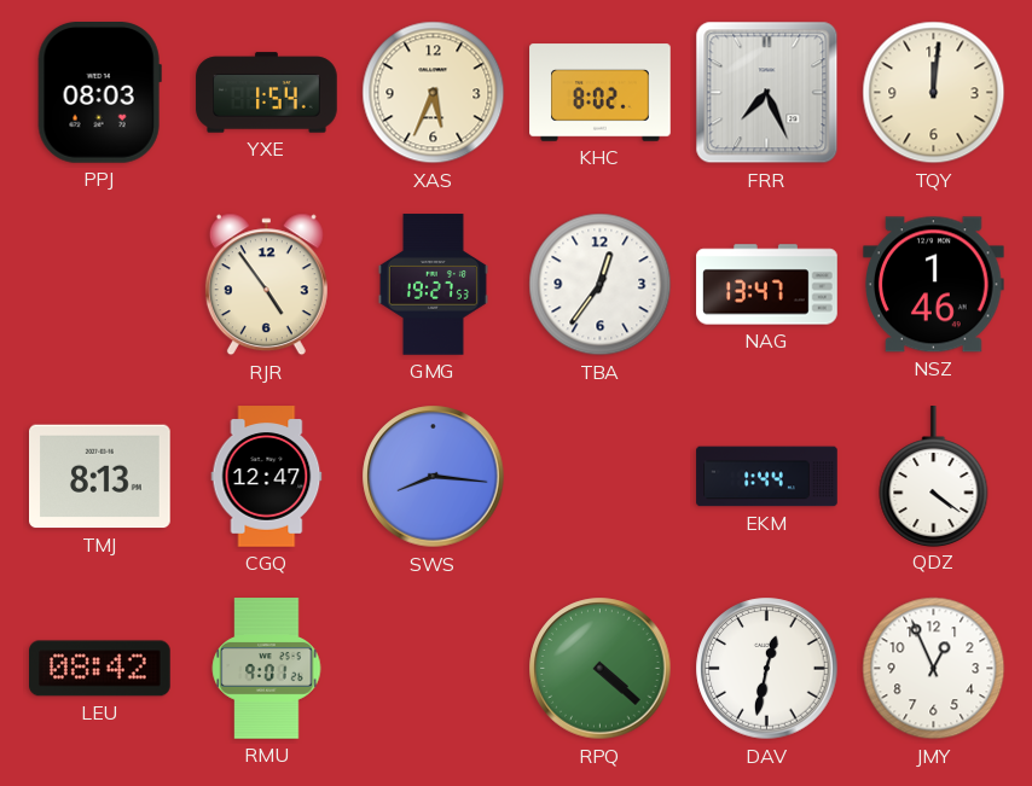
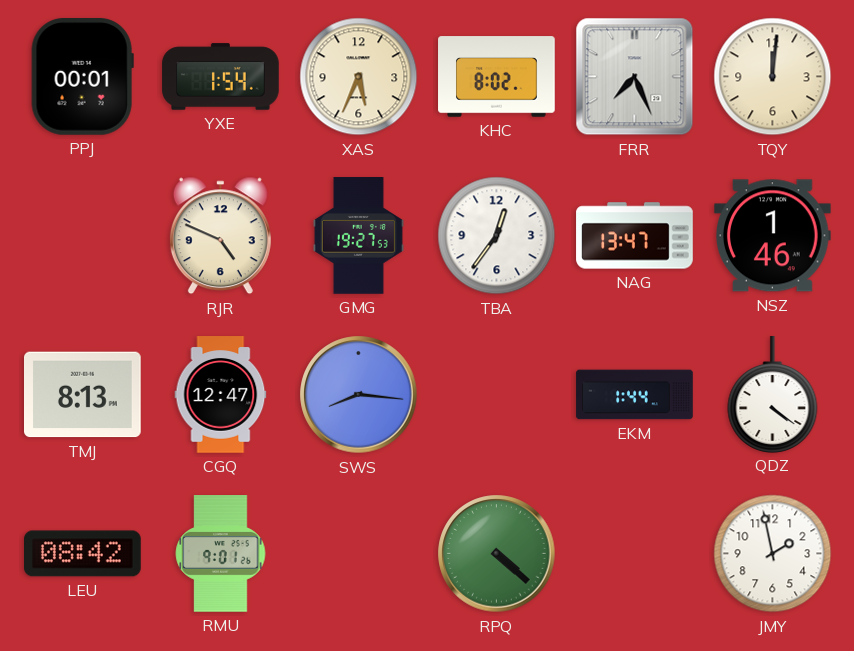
PPJ: 08:03 -> 00:01
RJR: 4:54 -> 4:49
DAV: 12:32 -> none
JMY: 12:56 -> 1:58
